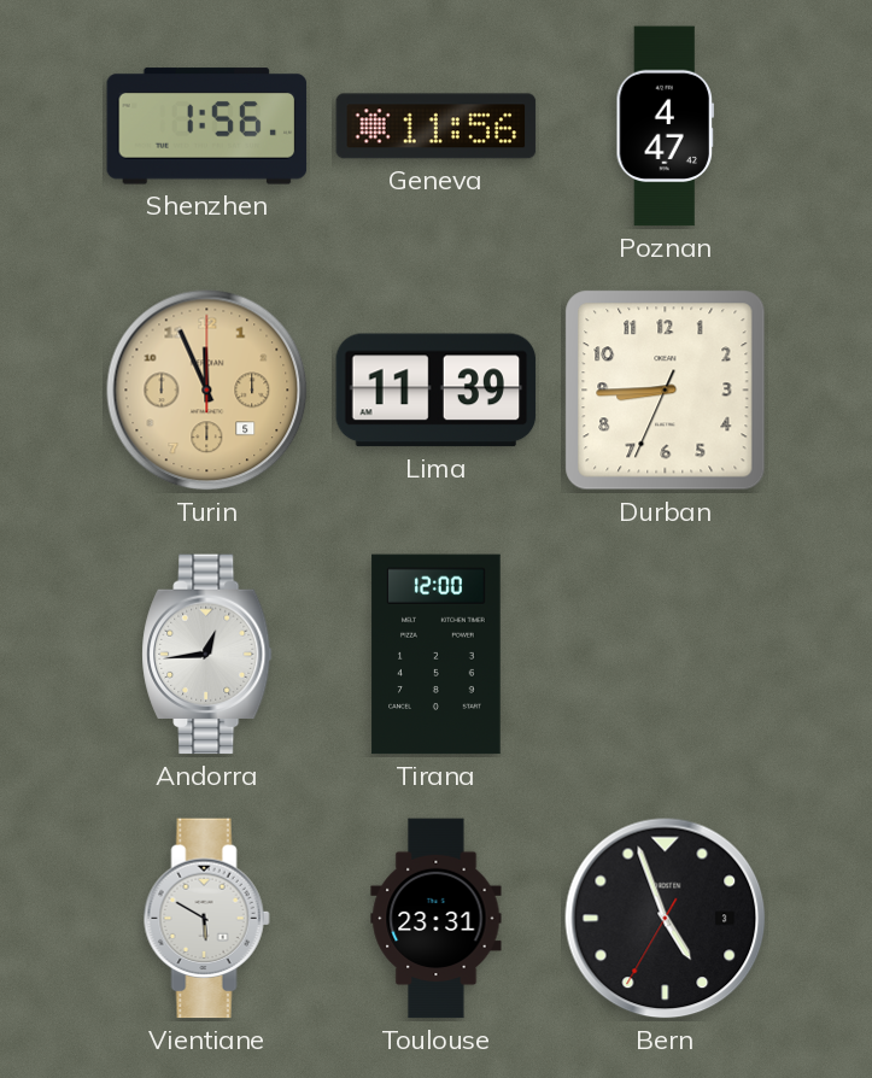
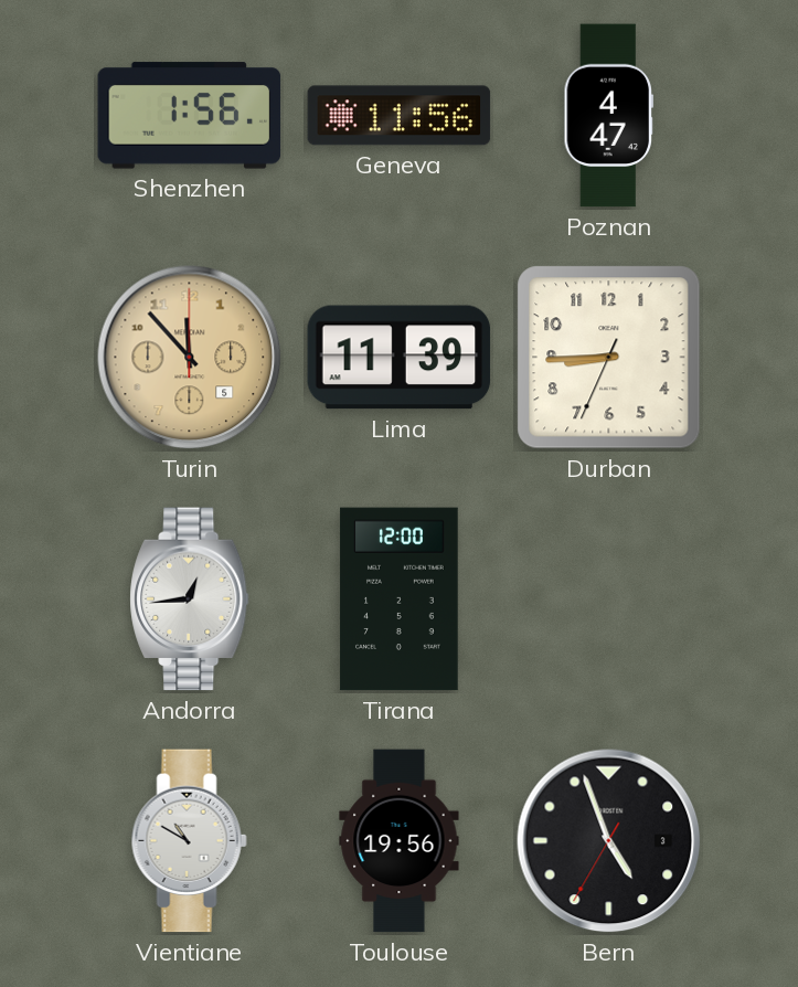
Turin: 11:56 -> 11:53
Vientiane: 5:50 -> 10:50
Toulouse: 23:31 -> 19:56
